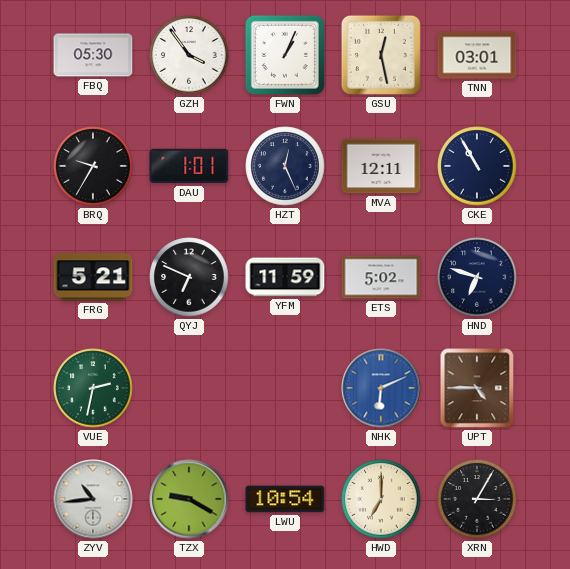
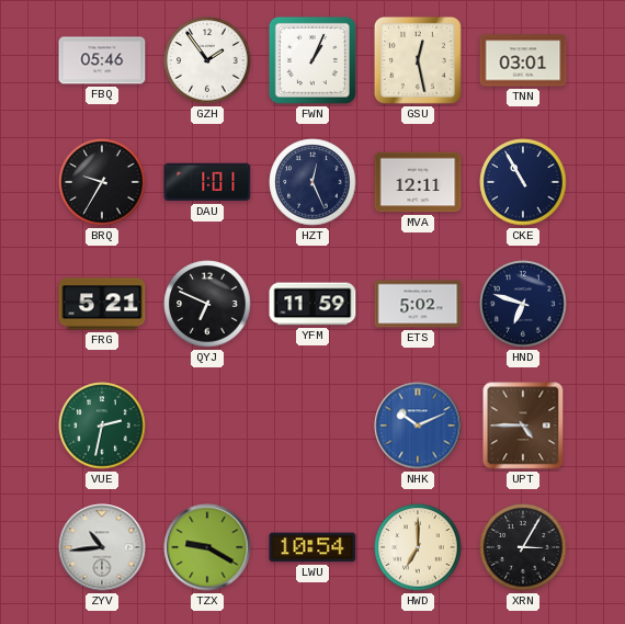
FBQ: 05:30 -> 05:46
GZH: 3:54 -> 1:54
NHK: 6:11 -> 10:11
